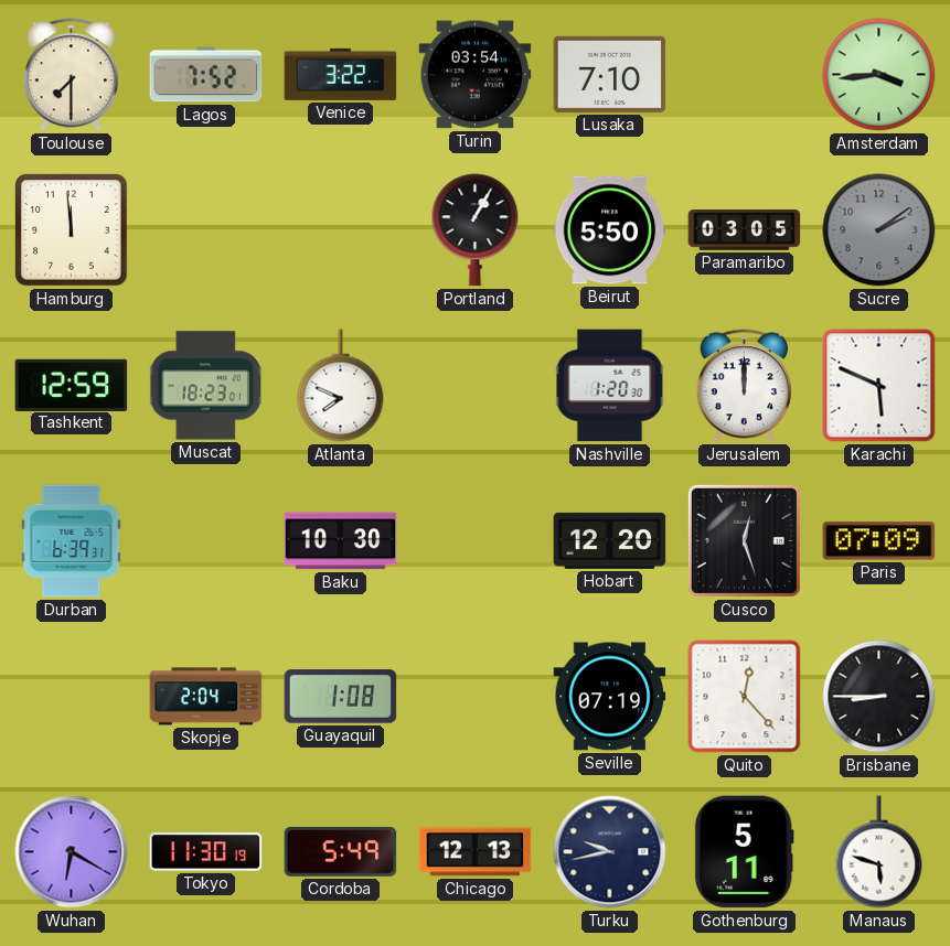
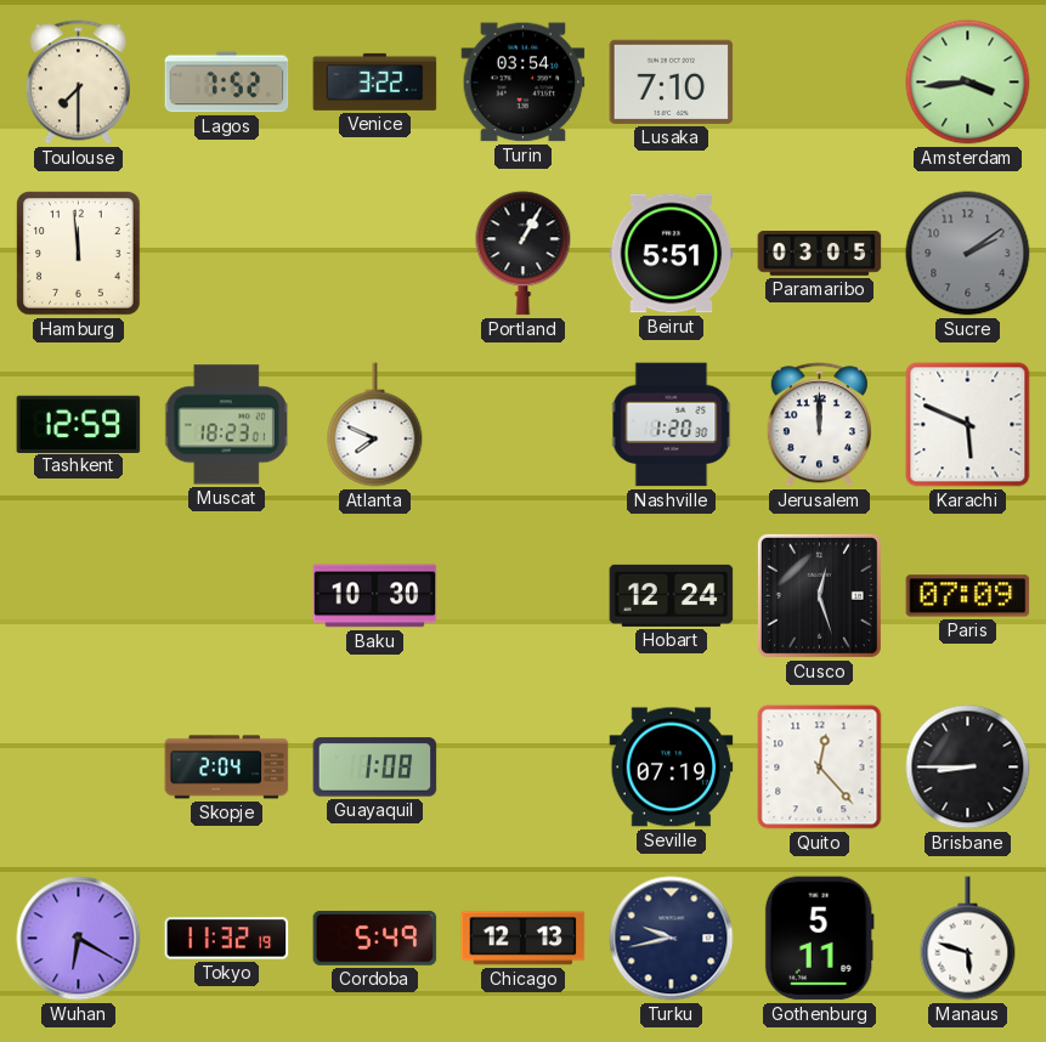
Beirut: 5:50 -> 5:51
Durban: 6:39 -> none
Hobart: 12:20 -> 12:24
Tokyo: 11:30 -> 11:32
